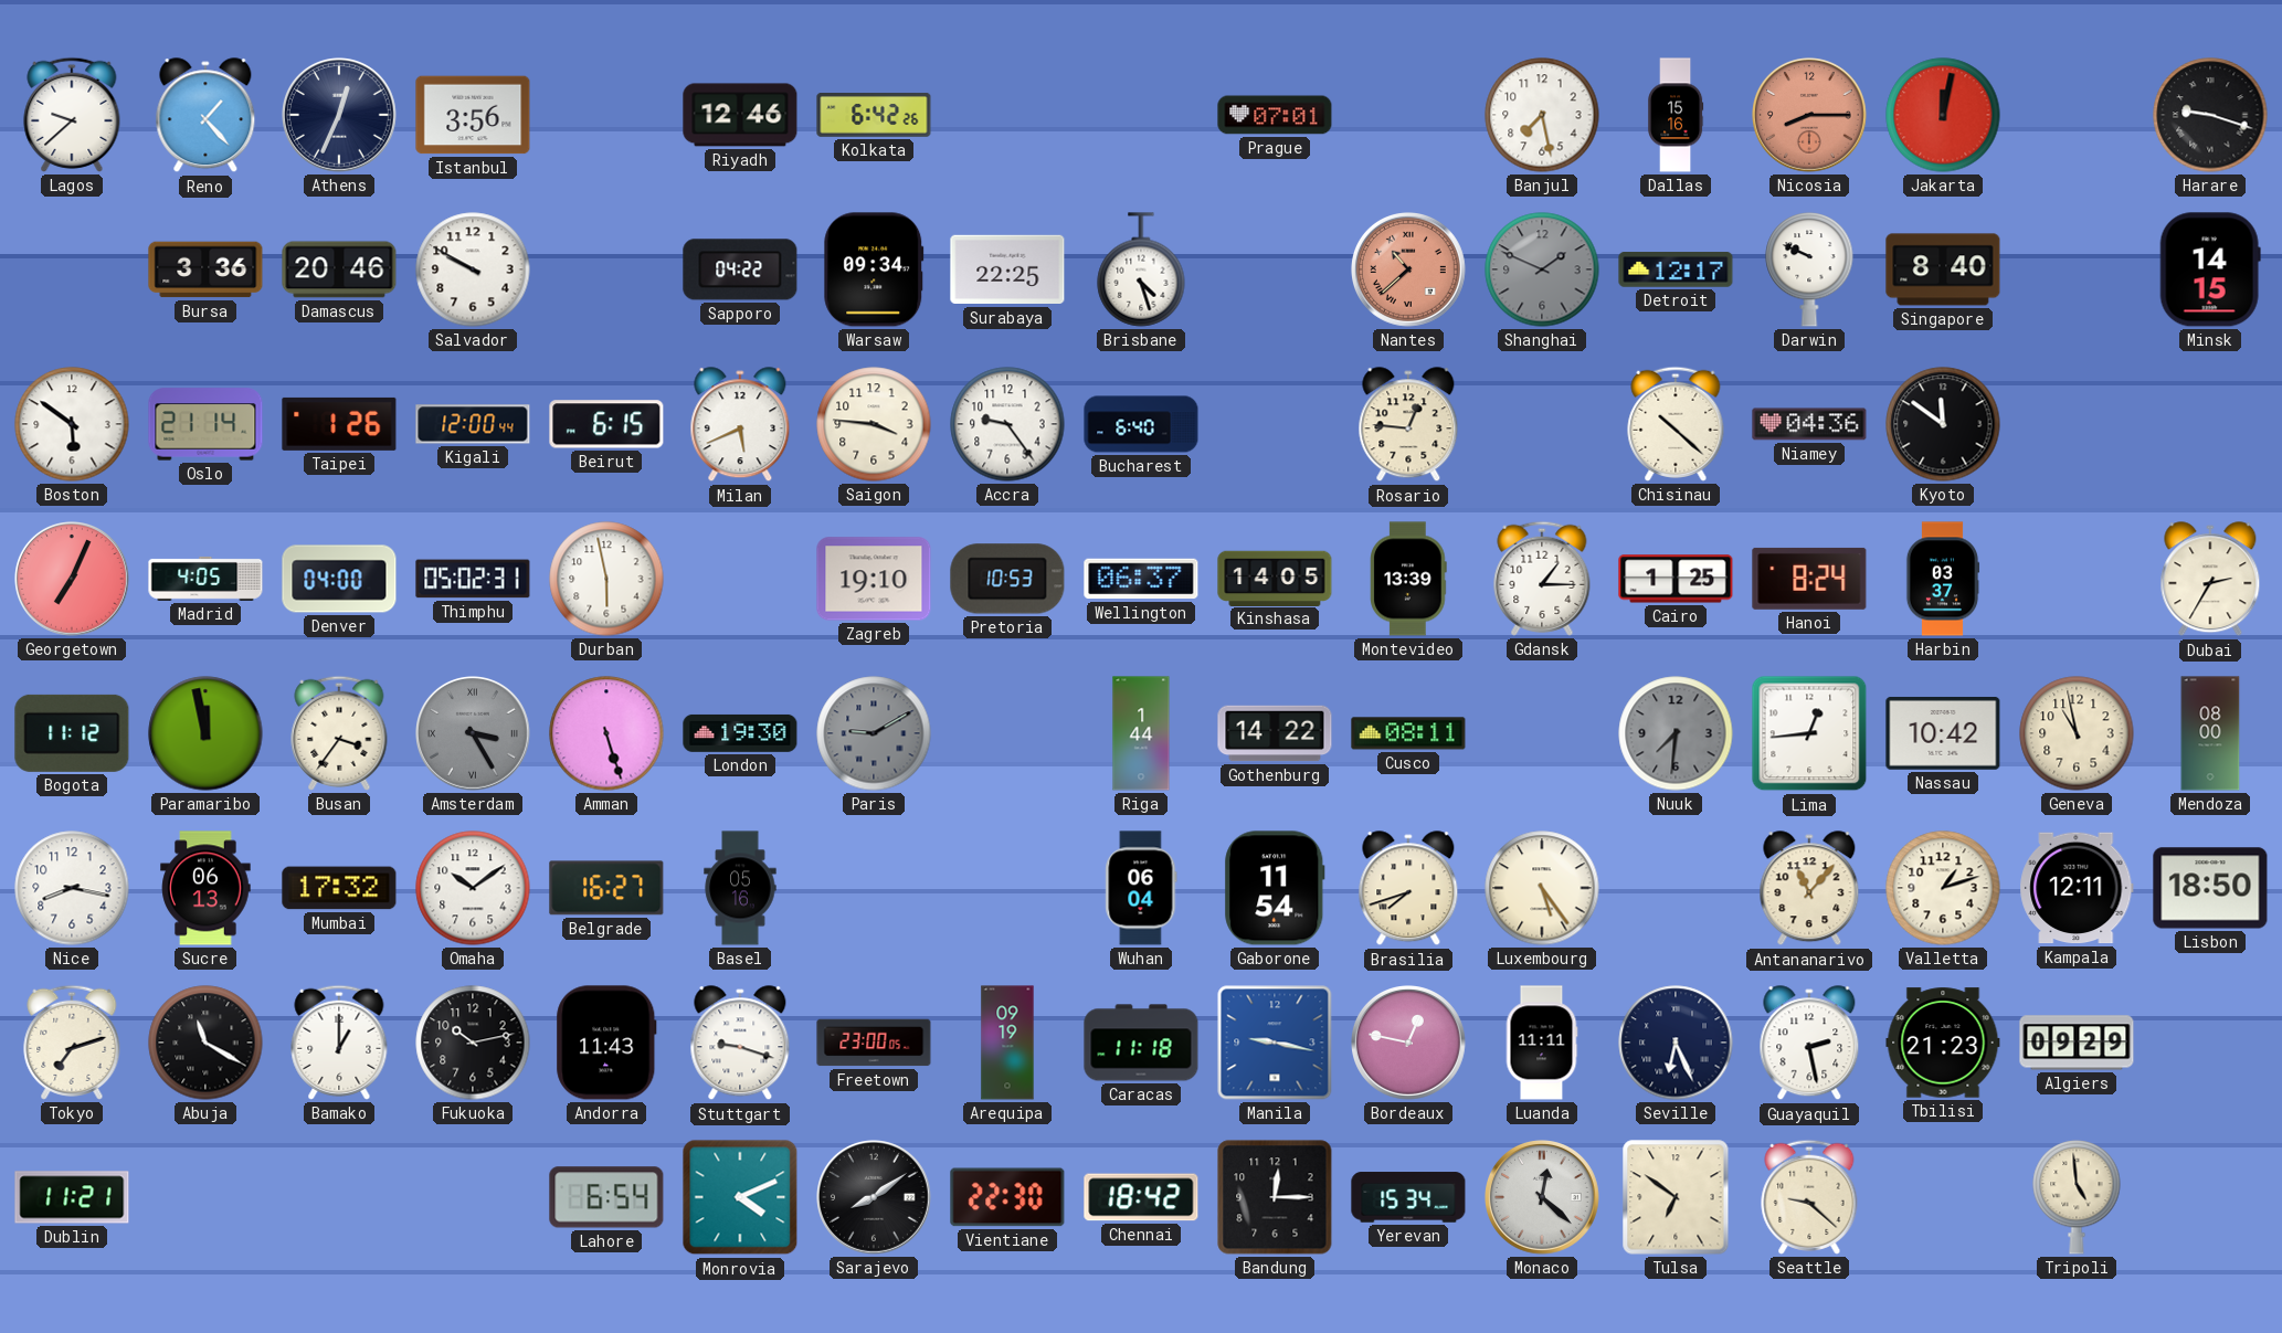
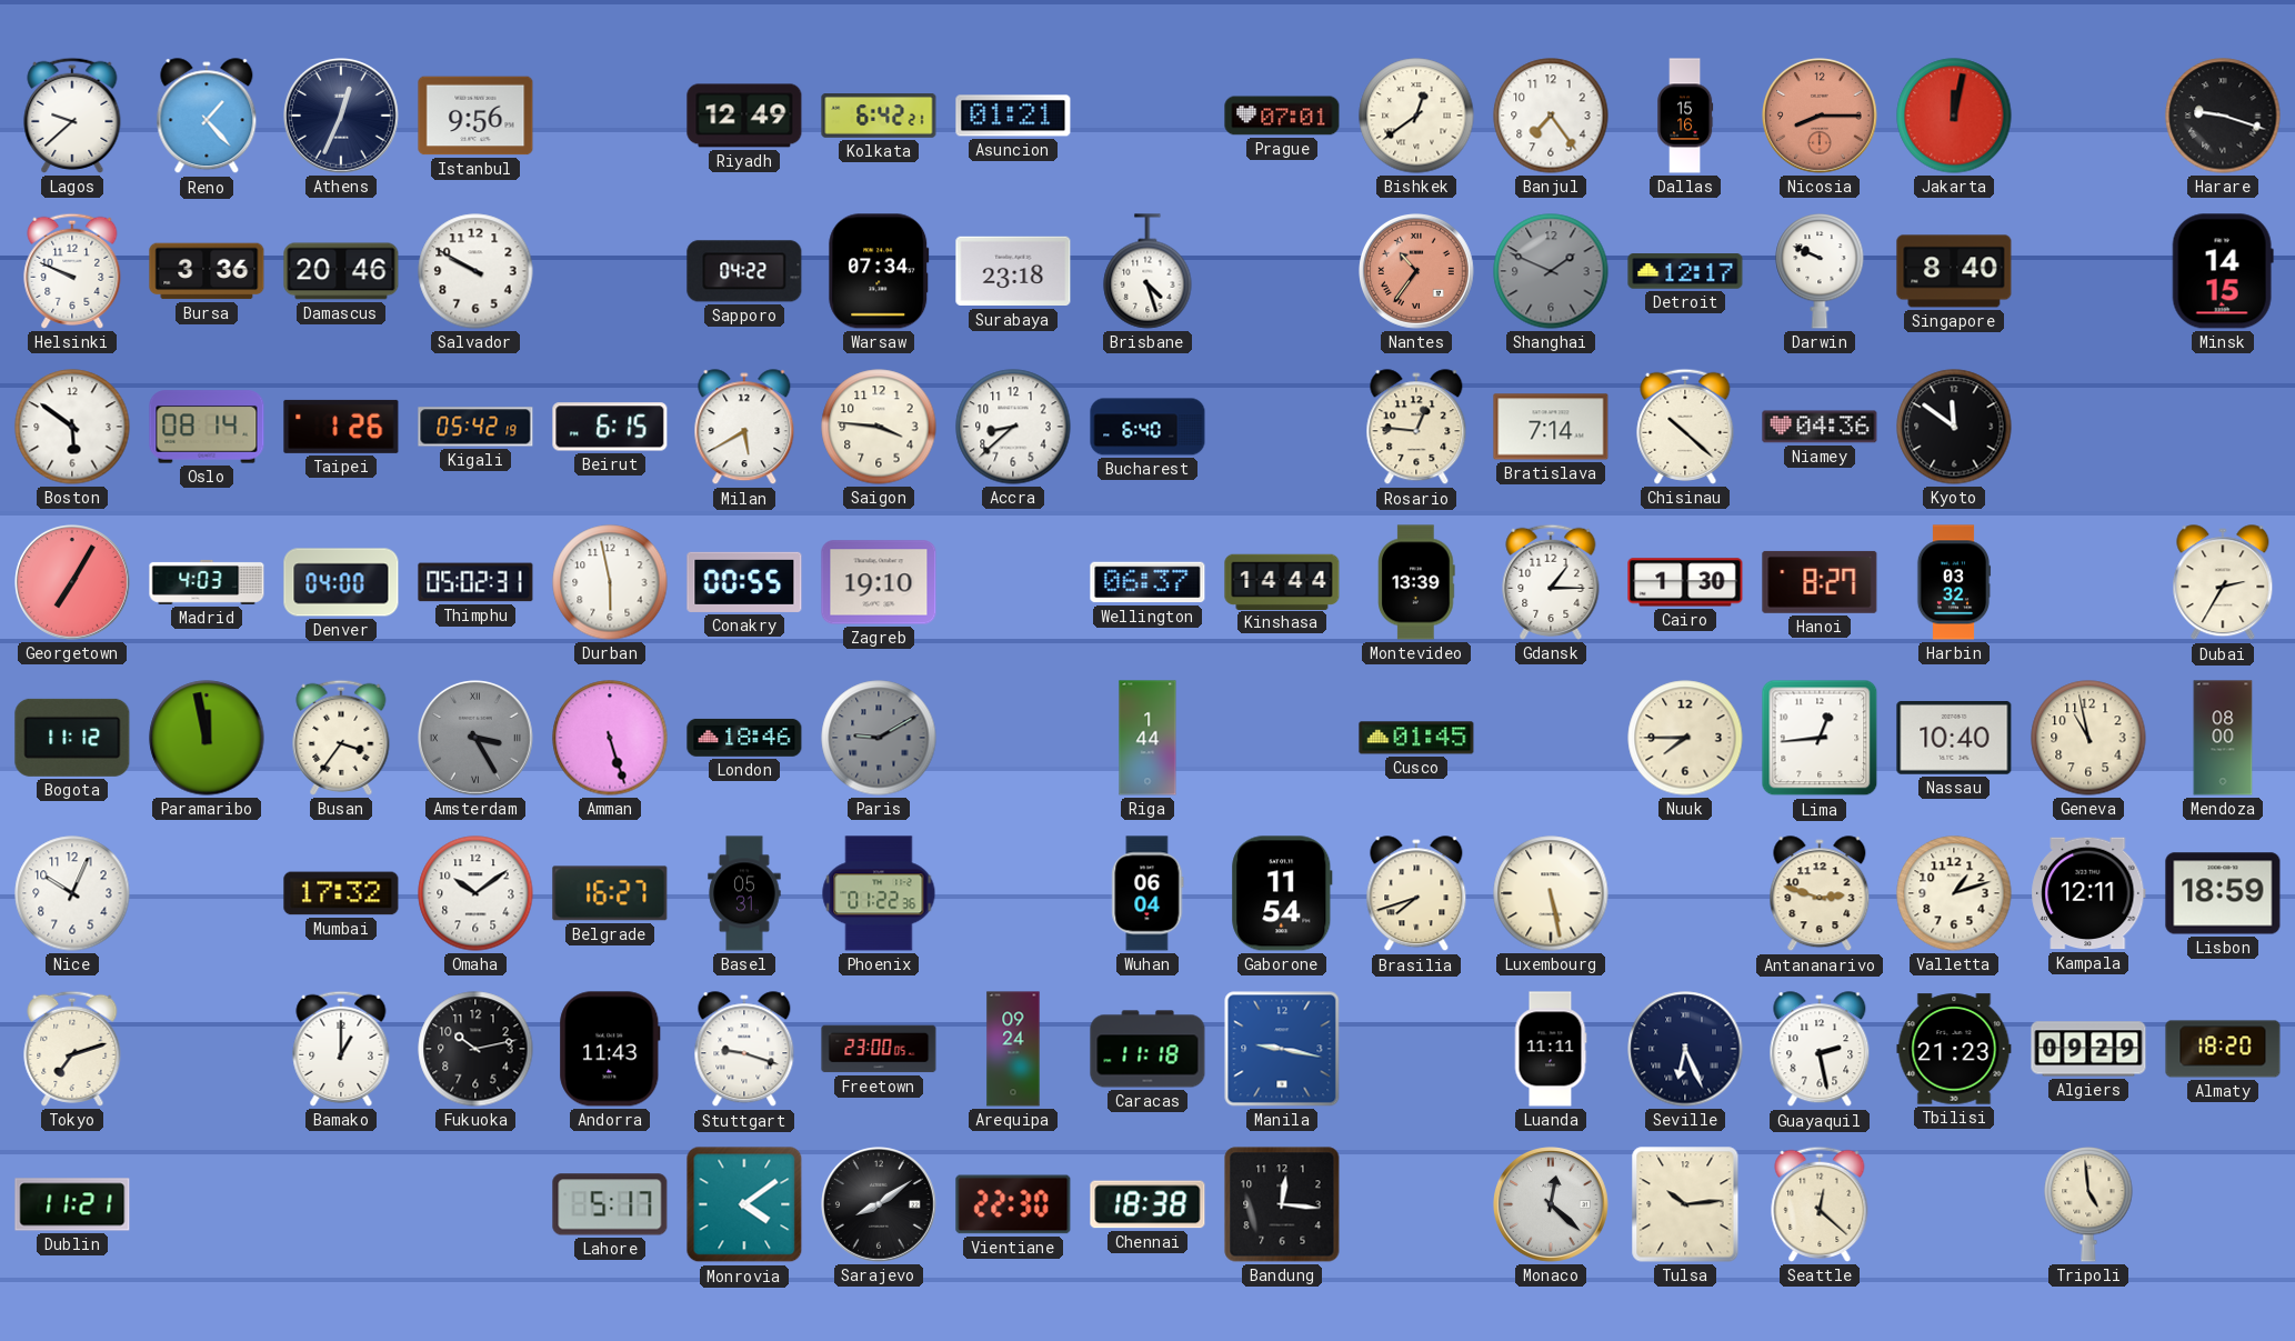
Istanbul: 3:56 -> 9:56
Riyadh: 12:46 -> 12:49
Kolkata: 6:42:26 -> 6:42:21
Asuncion: none -> 01:21
Bishkek: none -> 12:39
Banjul: 7:28 -> 7:24
Helsinki: none -> 9:49
Warsaw: 09:34 -> 07:34
Surabaya: 22:25 -> 23:18
Nantes: 10:38 -> 10:36
Oslo: 21:14 -> 08:14
Kigali: 12:00 -> 05:42
Milan: 5:41 -> 5:40
Accra: 9:24 -> 8:38
Bratislava: none -> 7:14
Georgetown: 7:04 -> 7:05
Madrid: 4:05 -> 4:03
Conakry: none -> 00:55
Pretoria: 10:53 -> none
Kinshasa: 14:05 -> 14:44
Cairo: 1:25 -> 1:30
Hanoi: 8:24 -> 8:27
Harbin: 03:37 -> 03:32
London: 19:30 -> 18:46
Gothenburg: 14:22 -> none
Cusco: 08:11 -> 01:45
Nuuk: 7:31 -> 7:45
Nuuk dial: grey -> cream
Nassau: 10:42 -> 10:40
Nice: 8:17 -> 10:04
Sucre: 06:13 -> none
Basel: 05:16 -> 05:31
Phoenix: none -> 01:22
Luxembourg: 5:24 -> 5:28
Antananarivo: 11:07 -> 2:48
Lisbon: 18:50 -> 18:59
Abuja: 11:20 -> none
Arequipa: 09:19 -> 09:24
Bordeaux: 12:47 -> none
Almaty: none -> 18:20
Lahore: 6:54 -> 5:17
Monrovia: 4:11 -> 4:09
Chennai: 18:42 -> 18:38
Bandung: 12:15 -> 12:16
Yerevan: 15:34 -> none
Tulsa: 6:51 -> 10:14
Seattle: 9:22 -> 12:22
